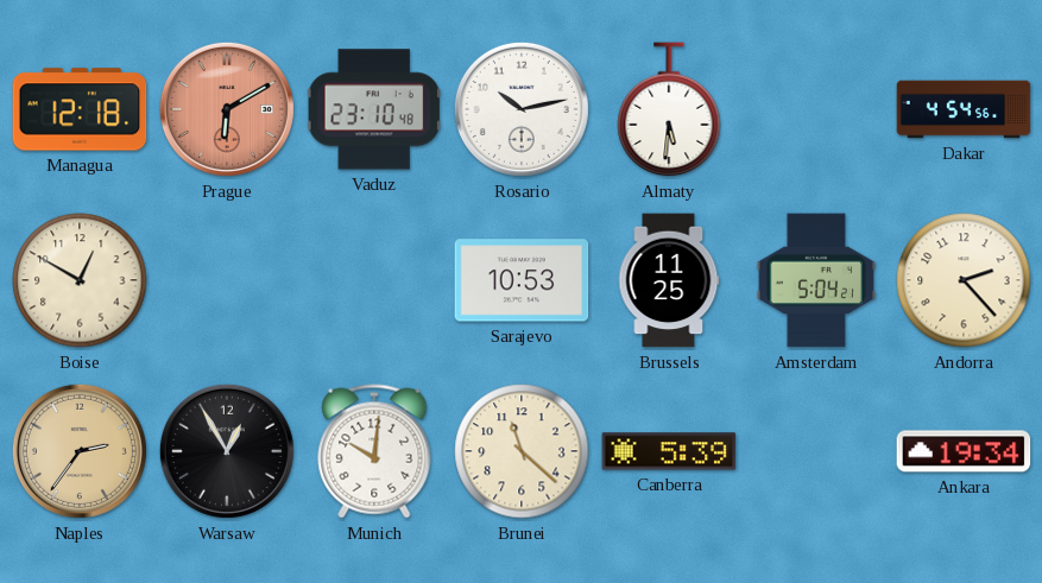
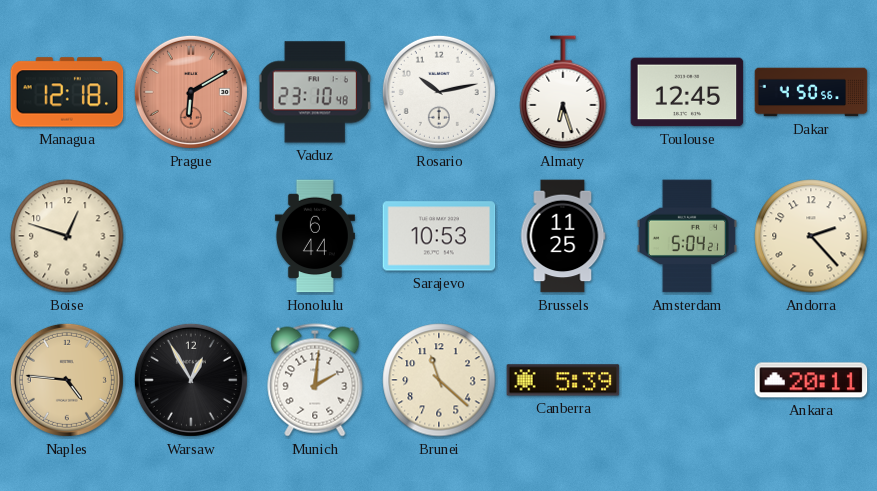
Almaty: 5:31 -> 6:27
Toulouse: none -> 12:45
Dakar: 4:54 -> 4:50
Boise: 12:50 -> 12:48
Honolulu: none -> 6:44
Naples: 2:36 -> 4:46
Munich: 10:01 -> 2:01
Ankara: 19:34 -> 20:11
